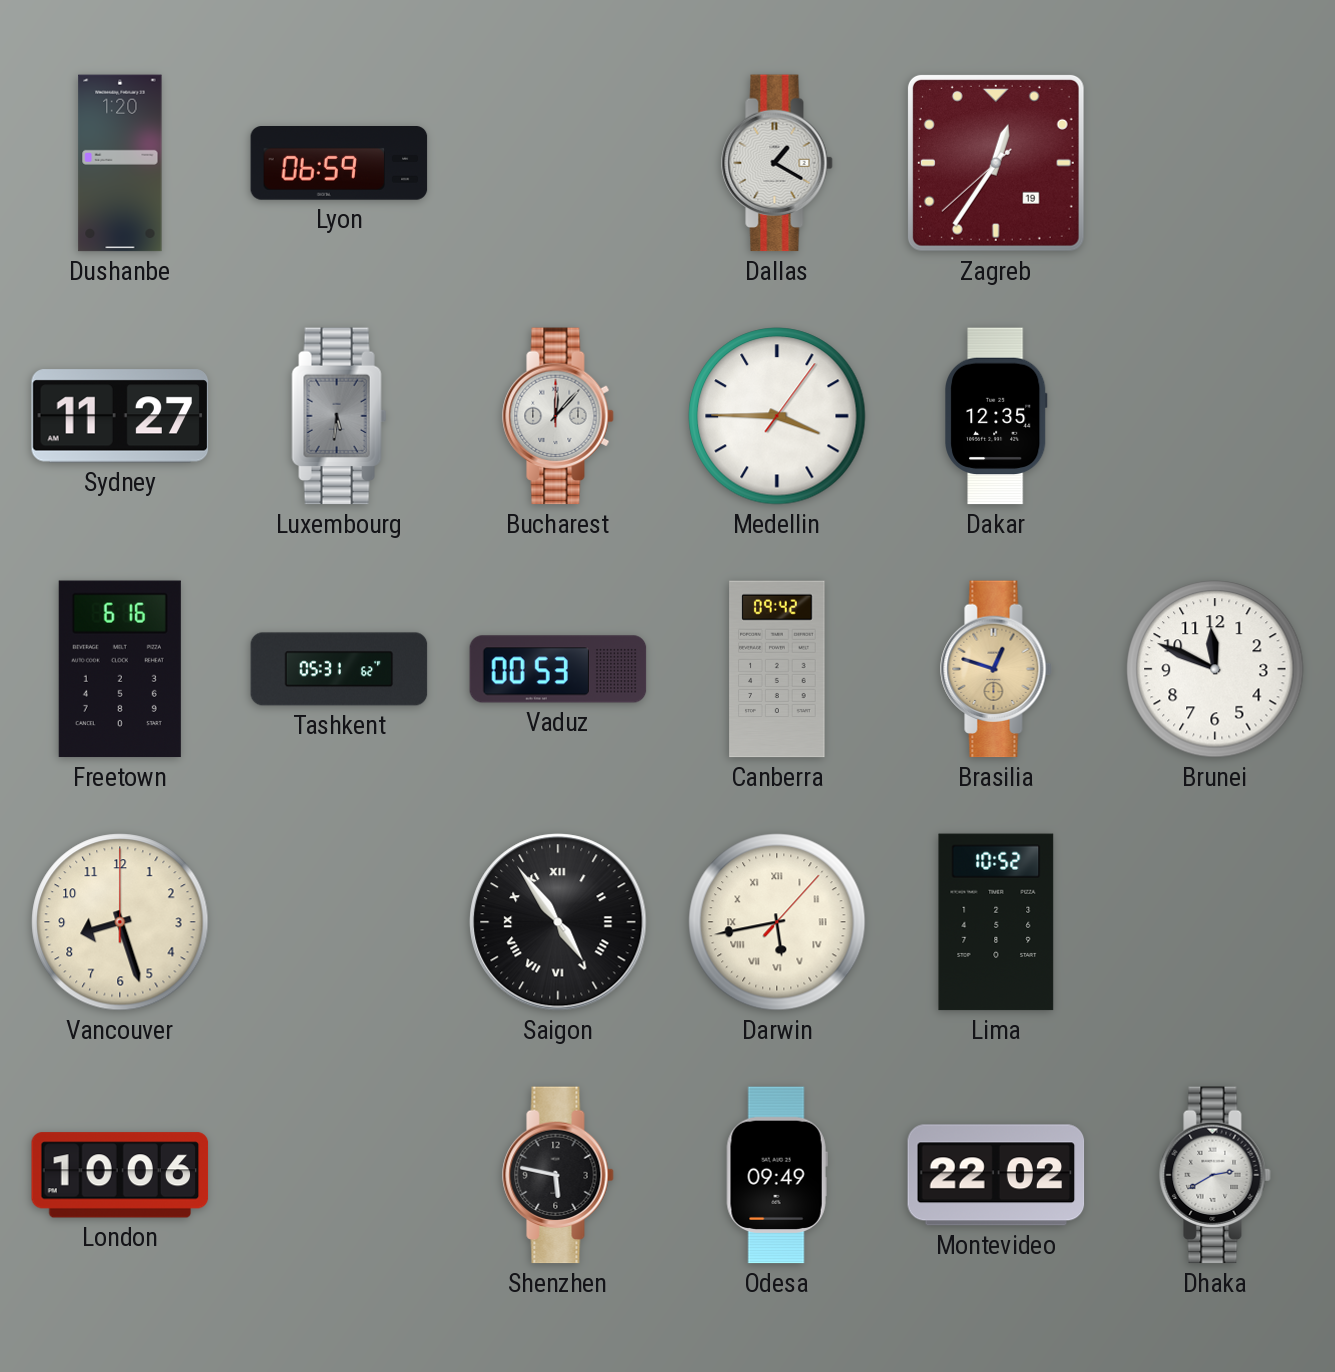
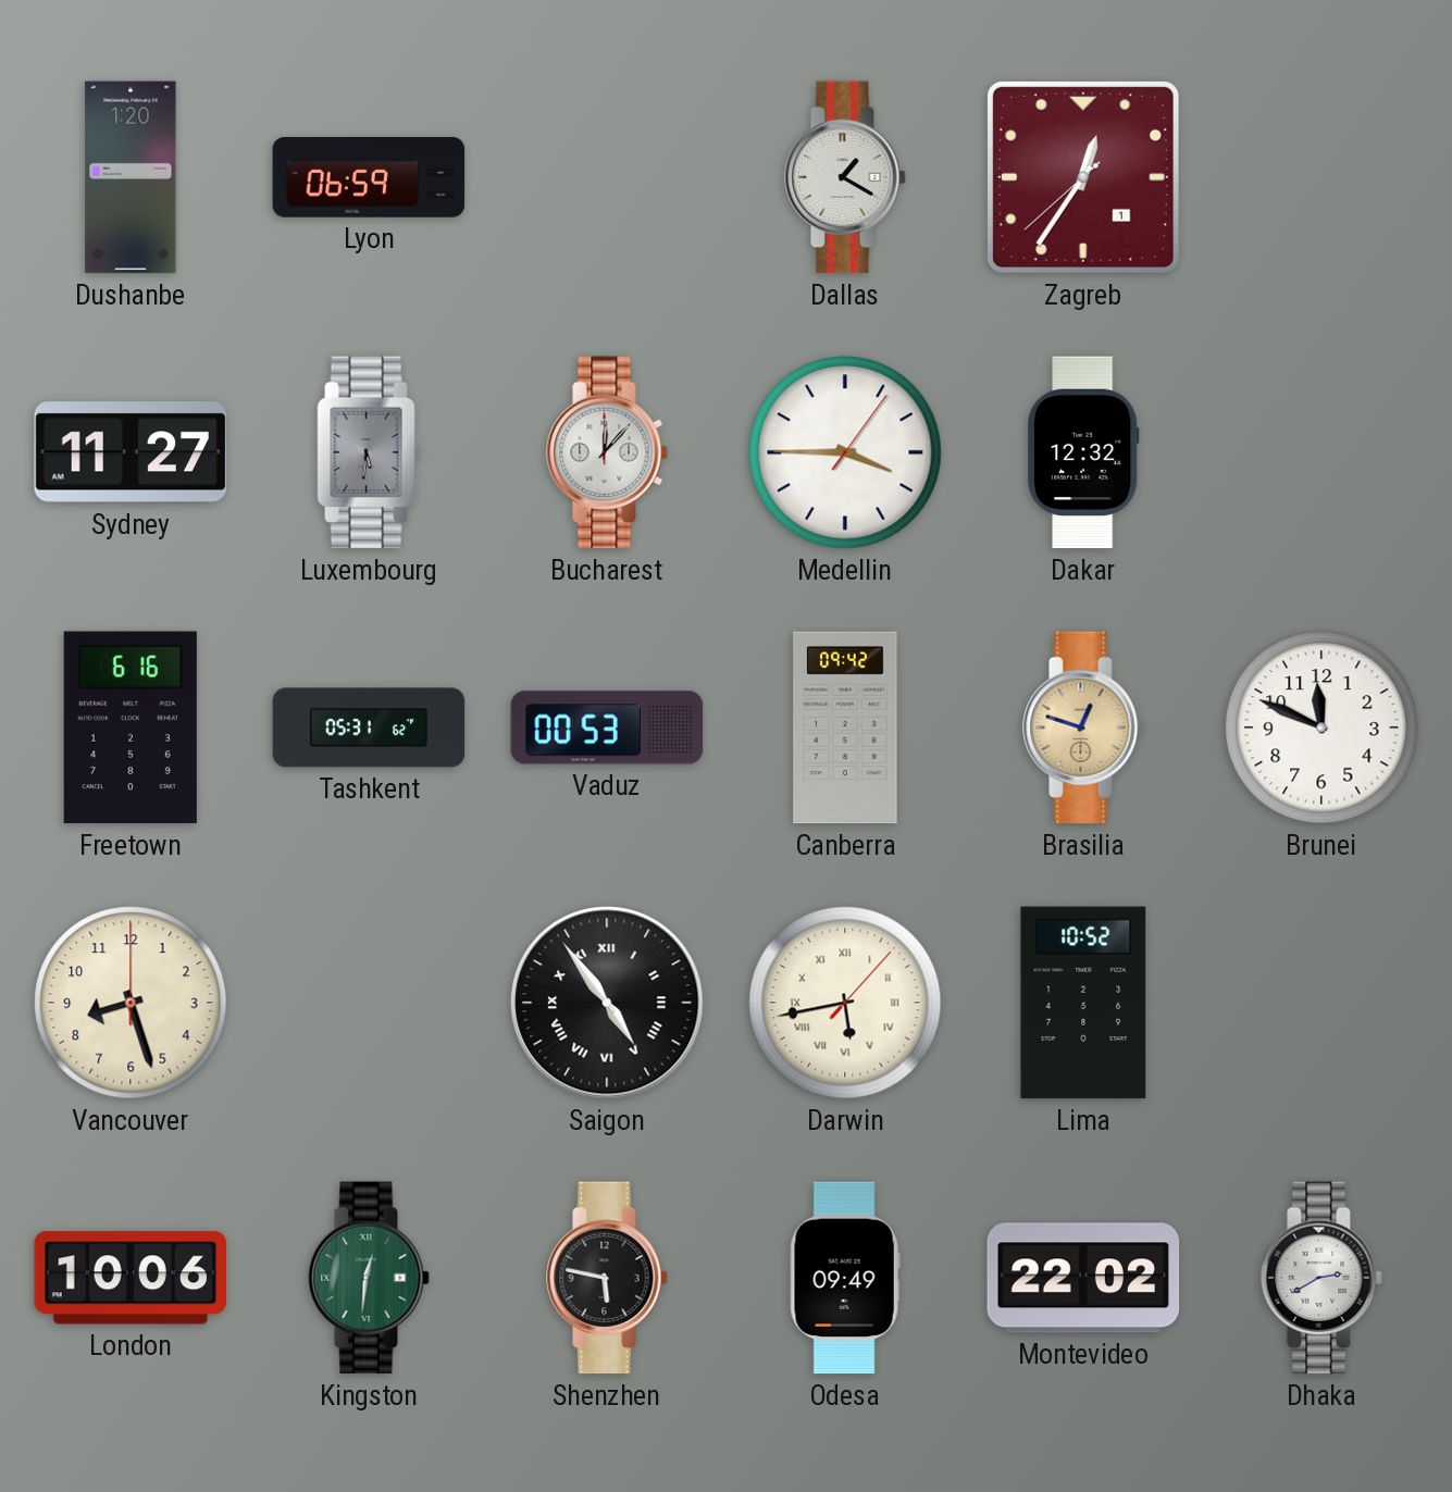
Zagreb date: 19 -> 1
Dakar: 12:35 -> 12:32
Kingston: none -> 12:31
